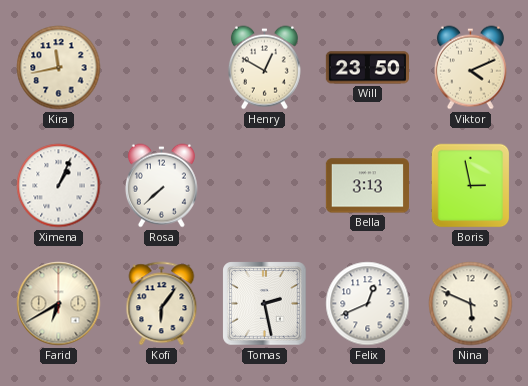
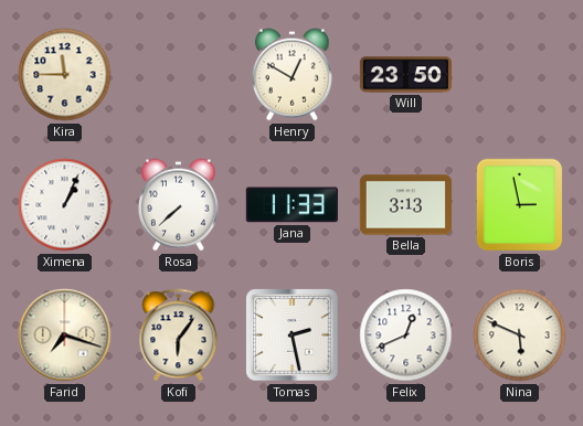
Kira: 11:43 -> 11:45
Viktor: 4:11 -> none
Jana: none -> 11:33
Farid: 6:40 -> 7:18
